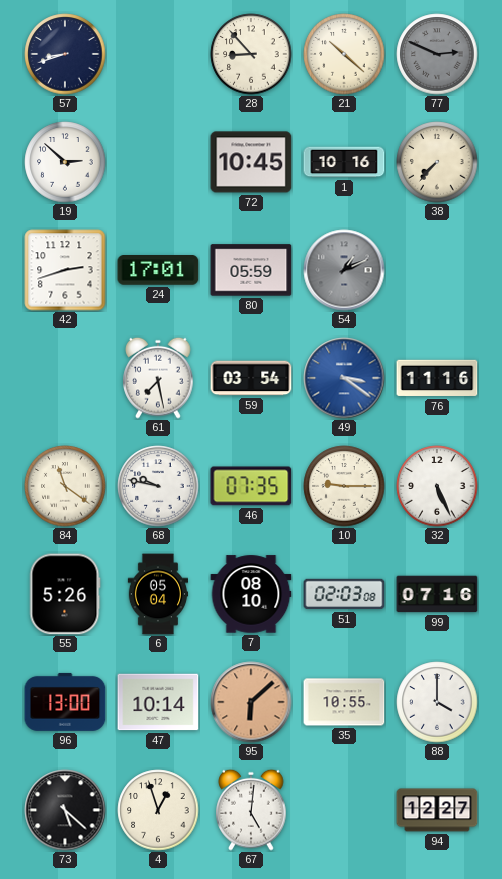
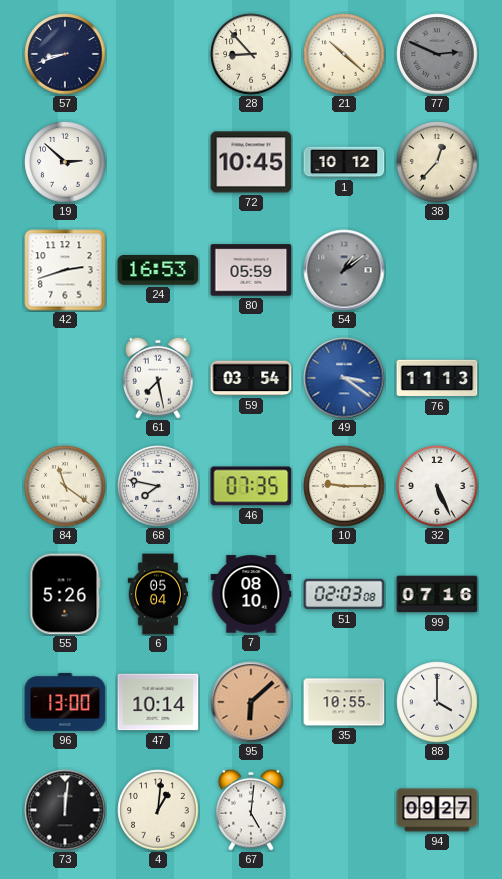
1: 10:16 -> 10:12
38: 7:37 -> 12:37
24: 17:01 -> 16:53
54: 1:11 -> 1:09
76: 11:16 -> 11:13
68: 9:47 -> 7:47
73: 5:22 -> 12:01
4: 12:57 -> 1:01
94: 12:27 -> 09:27
